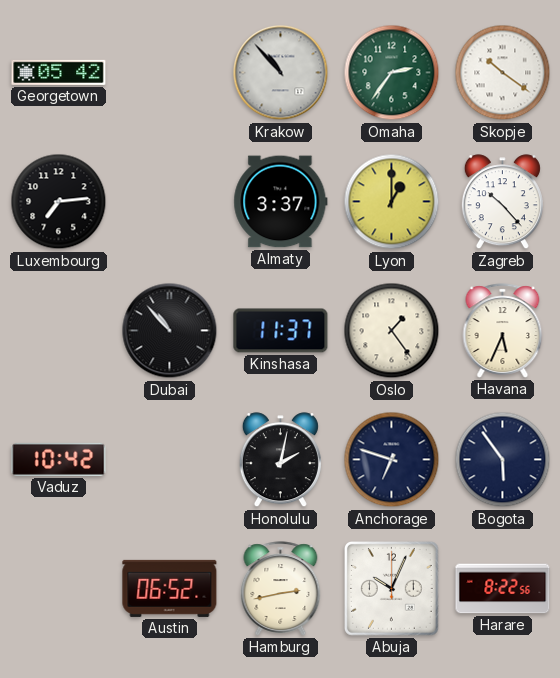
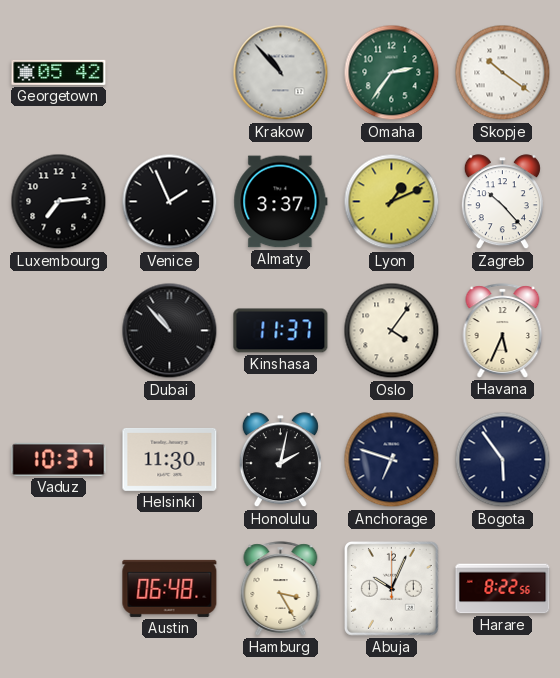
Venice: none -> 1:56
Lyon: 1:00 -> 1:11
Oslo: 1:24 -> 4:06
Vaduz: 10:42 -> 10:37
Helsinki: none -> 11:30
Austin: 06:52 -> 06:48
Hamburg: 2:43 -> 3:25
